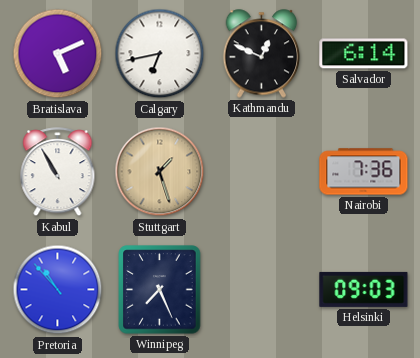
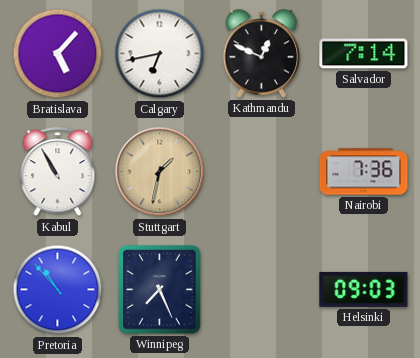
Bratislava: 5:11 -> 5:07
Salvador: 6:14 -> 7:14
Stuttgart: 1:27 -> 1:32
